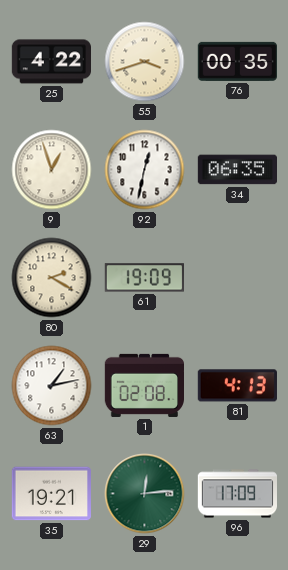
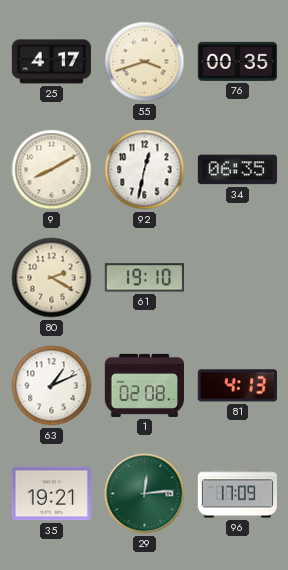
25: 4:22 -> 4:17
9: 12:57 -> 8:10
61: 19:09 -> 19:10
63: 1:13 -> 1:11
